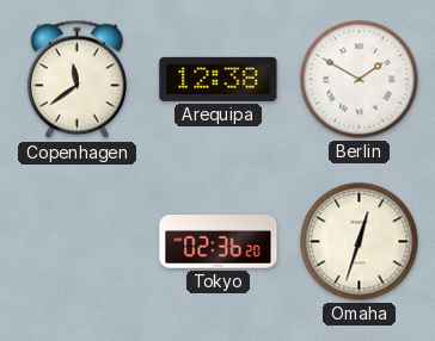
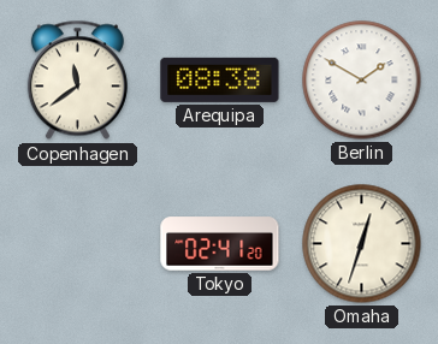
Arequipa: 12:38 -> 08:38
Tokyo: 02:36 -> 02:41
